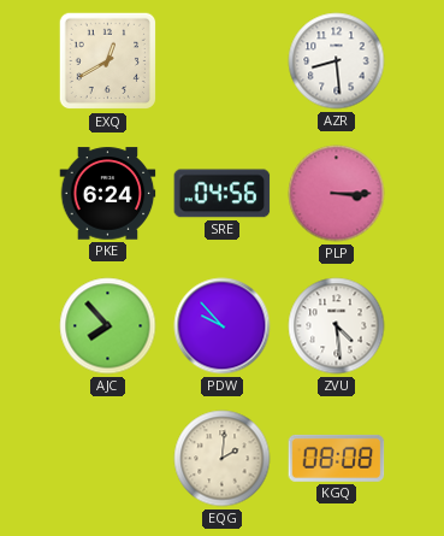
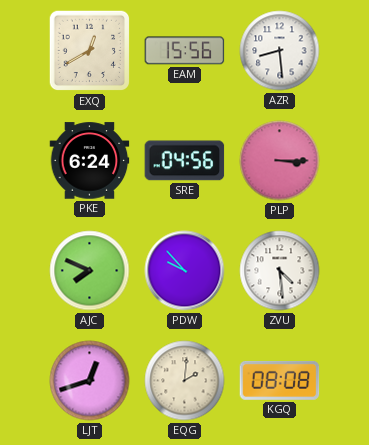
EAM: none -> 15:56
AJC: 7:53 -> 7:49
LJT: none -> 12:42
